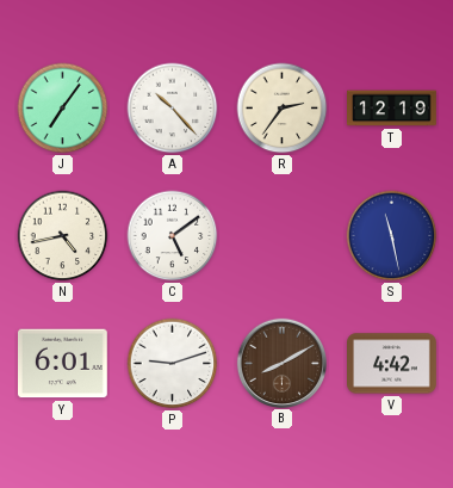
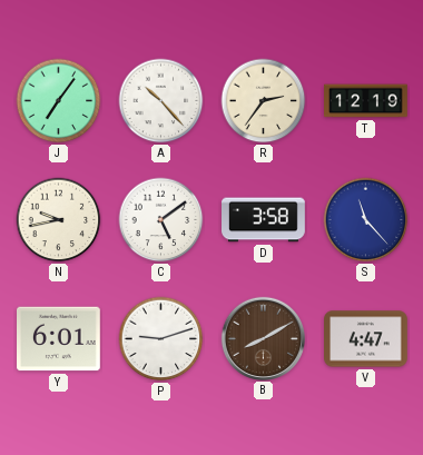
N: 4:43 -> 9:43
D: none -> 3:58
S: 11:28 -> 11:23
V: 4:42 -> 4:47
